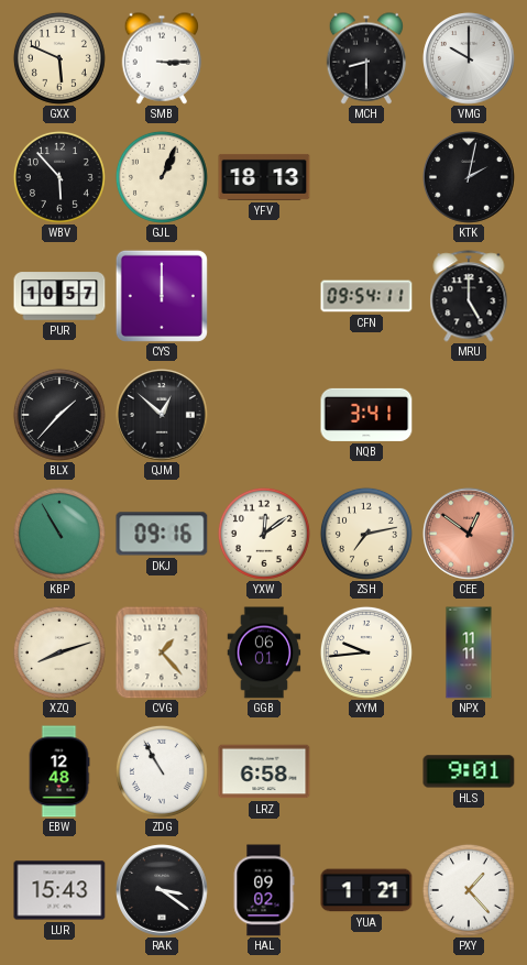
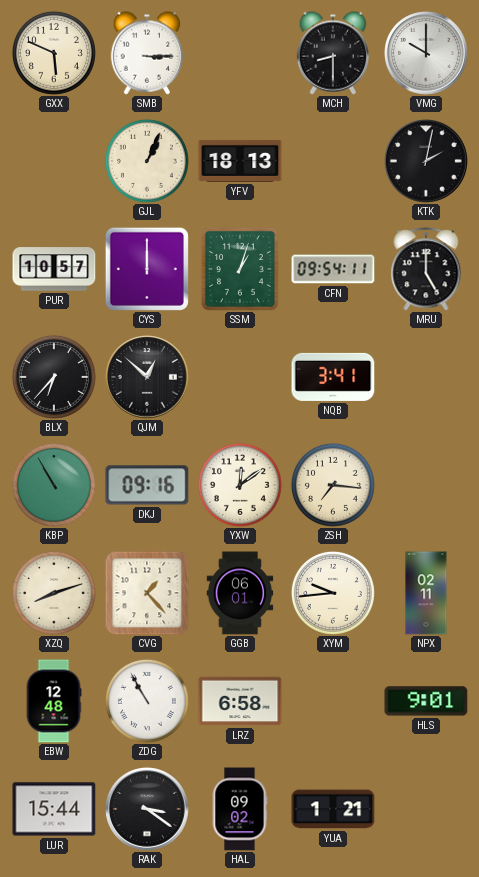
WBV: 5:53 -> none
SSM: none -> 1:03
BLX: 1:37 -> 6:37
ZSH: 7:13 -> 7:16
CEE: 12:51 -> none
NPX: 11:11 -> 02:11
LUR: 15:43 -> 15:44
PXY: 1:23 -> none
